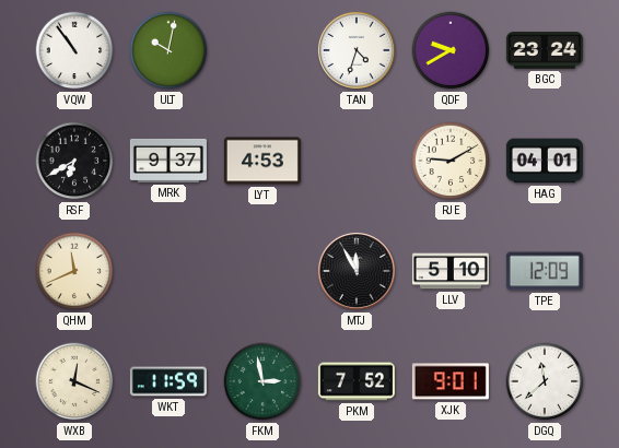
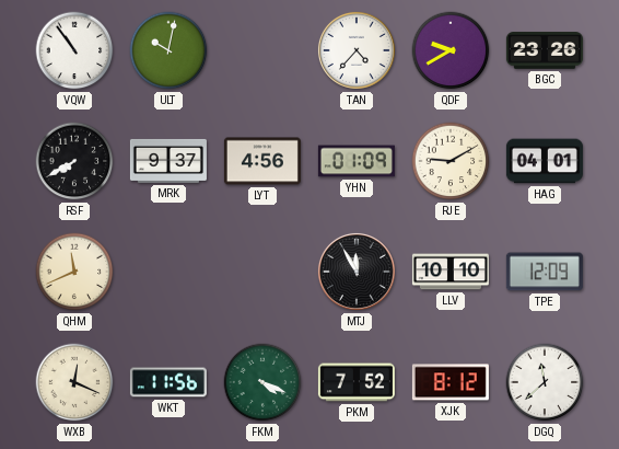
TAN: 4:33 -> 4:37
BGC: 23:24 -> 23:26
RSF: 6:40 -> 7:40
LYT: 4:53 -> 4:56
YHN: none -> 01:09
LLV: 5:10 -> 10:10
WKT: 11:59 -> 11:56
FKM: 2:58 -> 4:19
XJK: 9:01 -> 8:12
